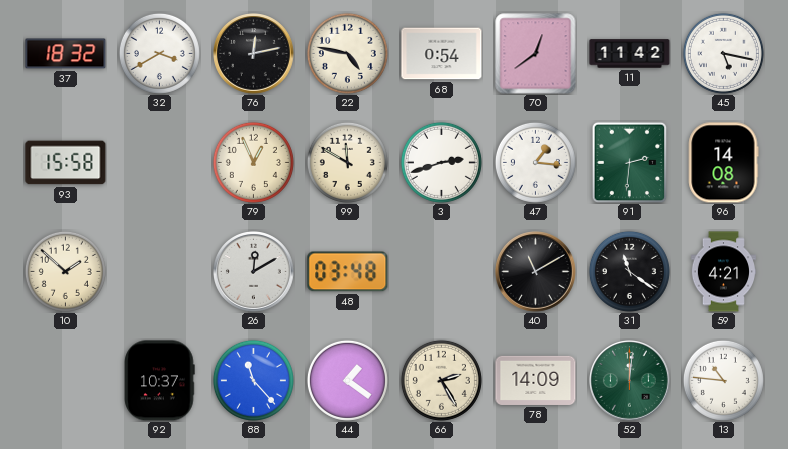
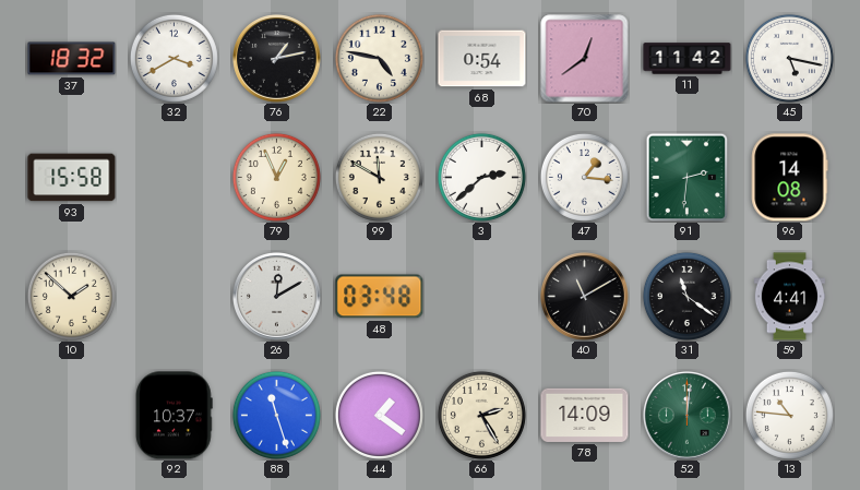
76: 12:13 -> 1:13
3: 2:42 -> 2:38
59: 4:21 -> 4:41
88: 11:23 -> 11:27
